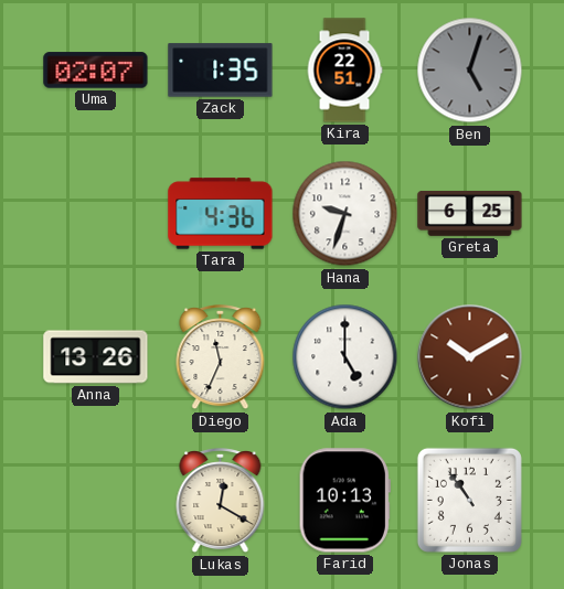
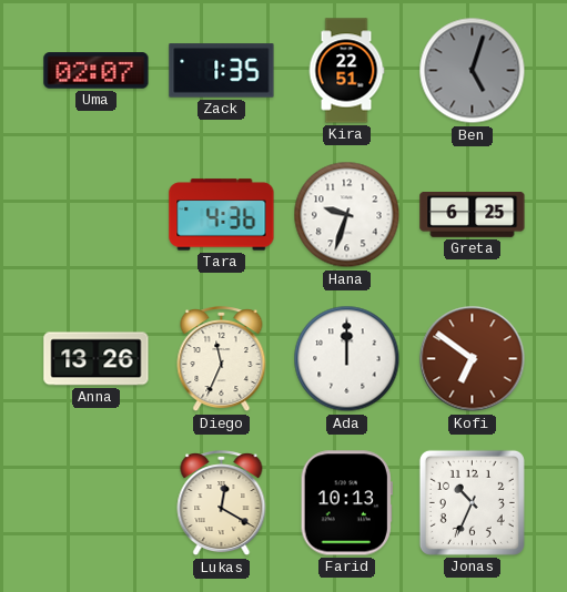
Ada: 5:00 -> 12:00
Kofi: 10:10 -> 6:51
Jonas: 10:54 -> 10:34
